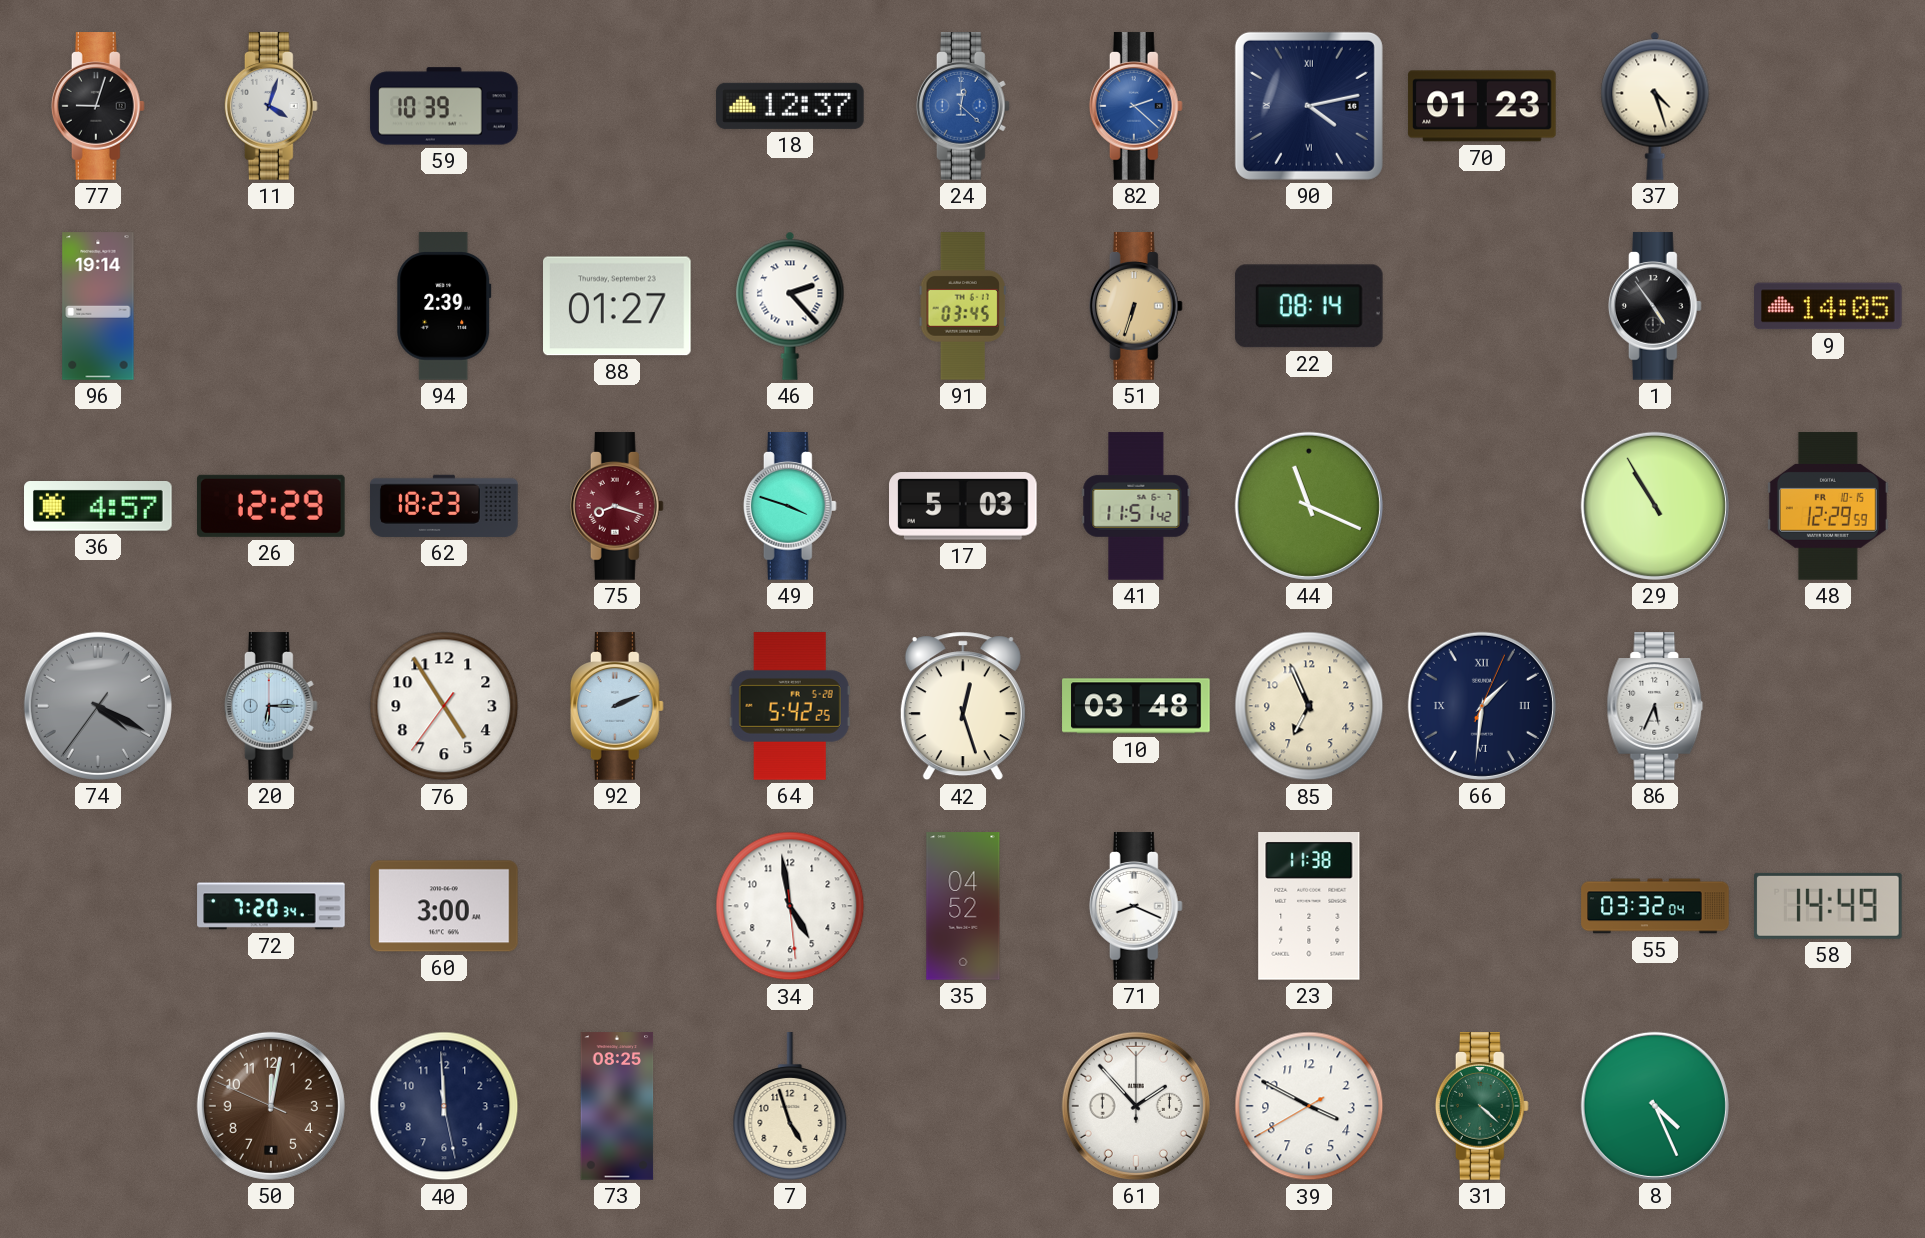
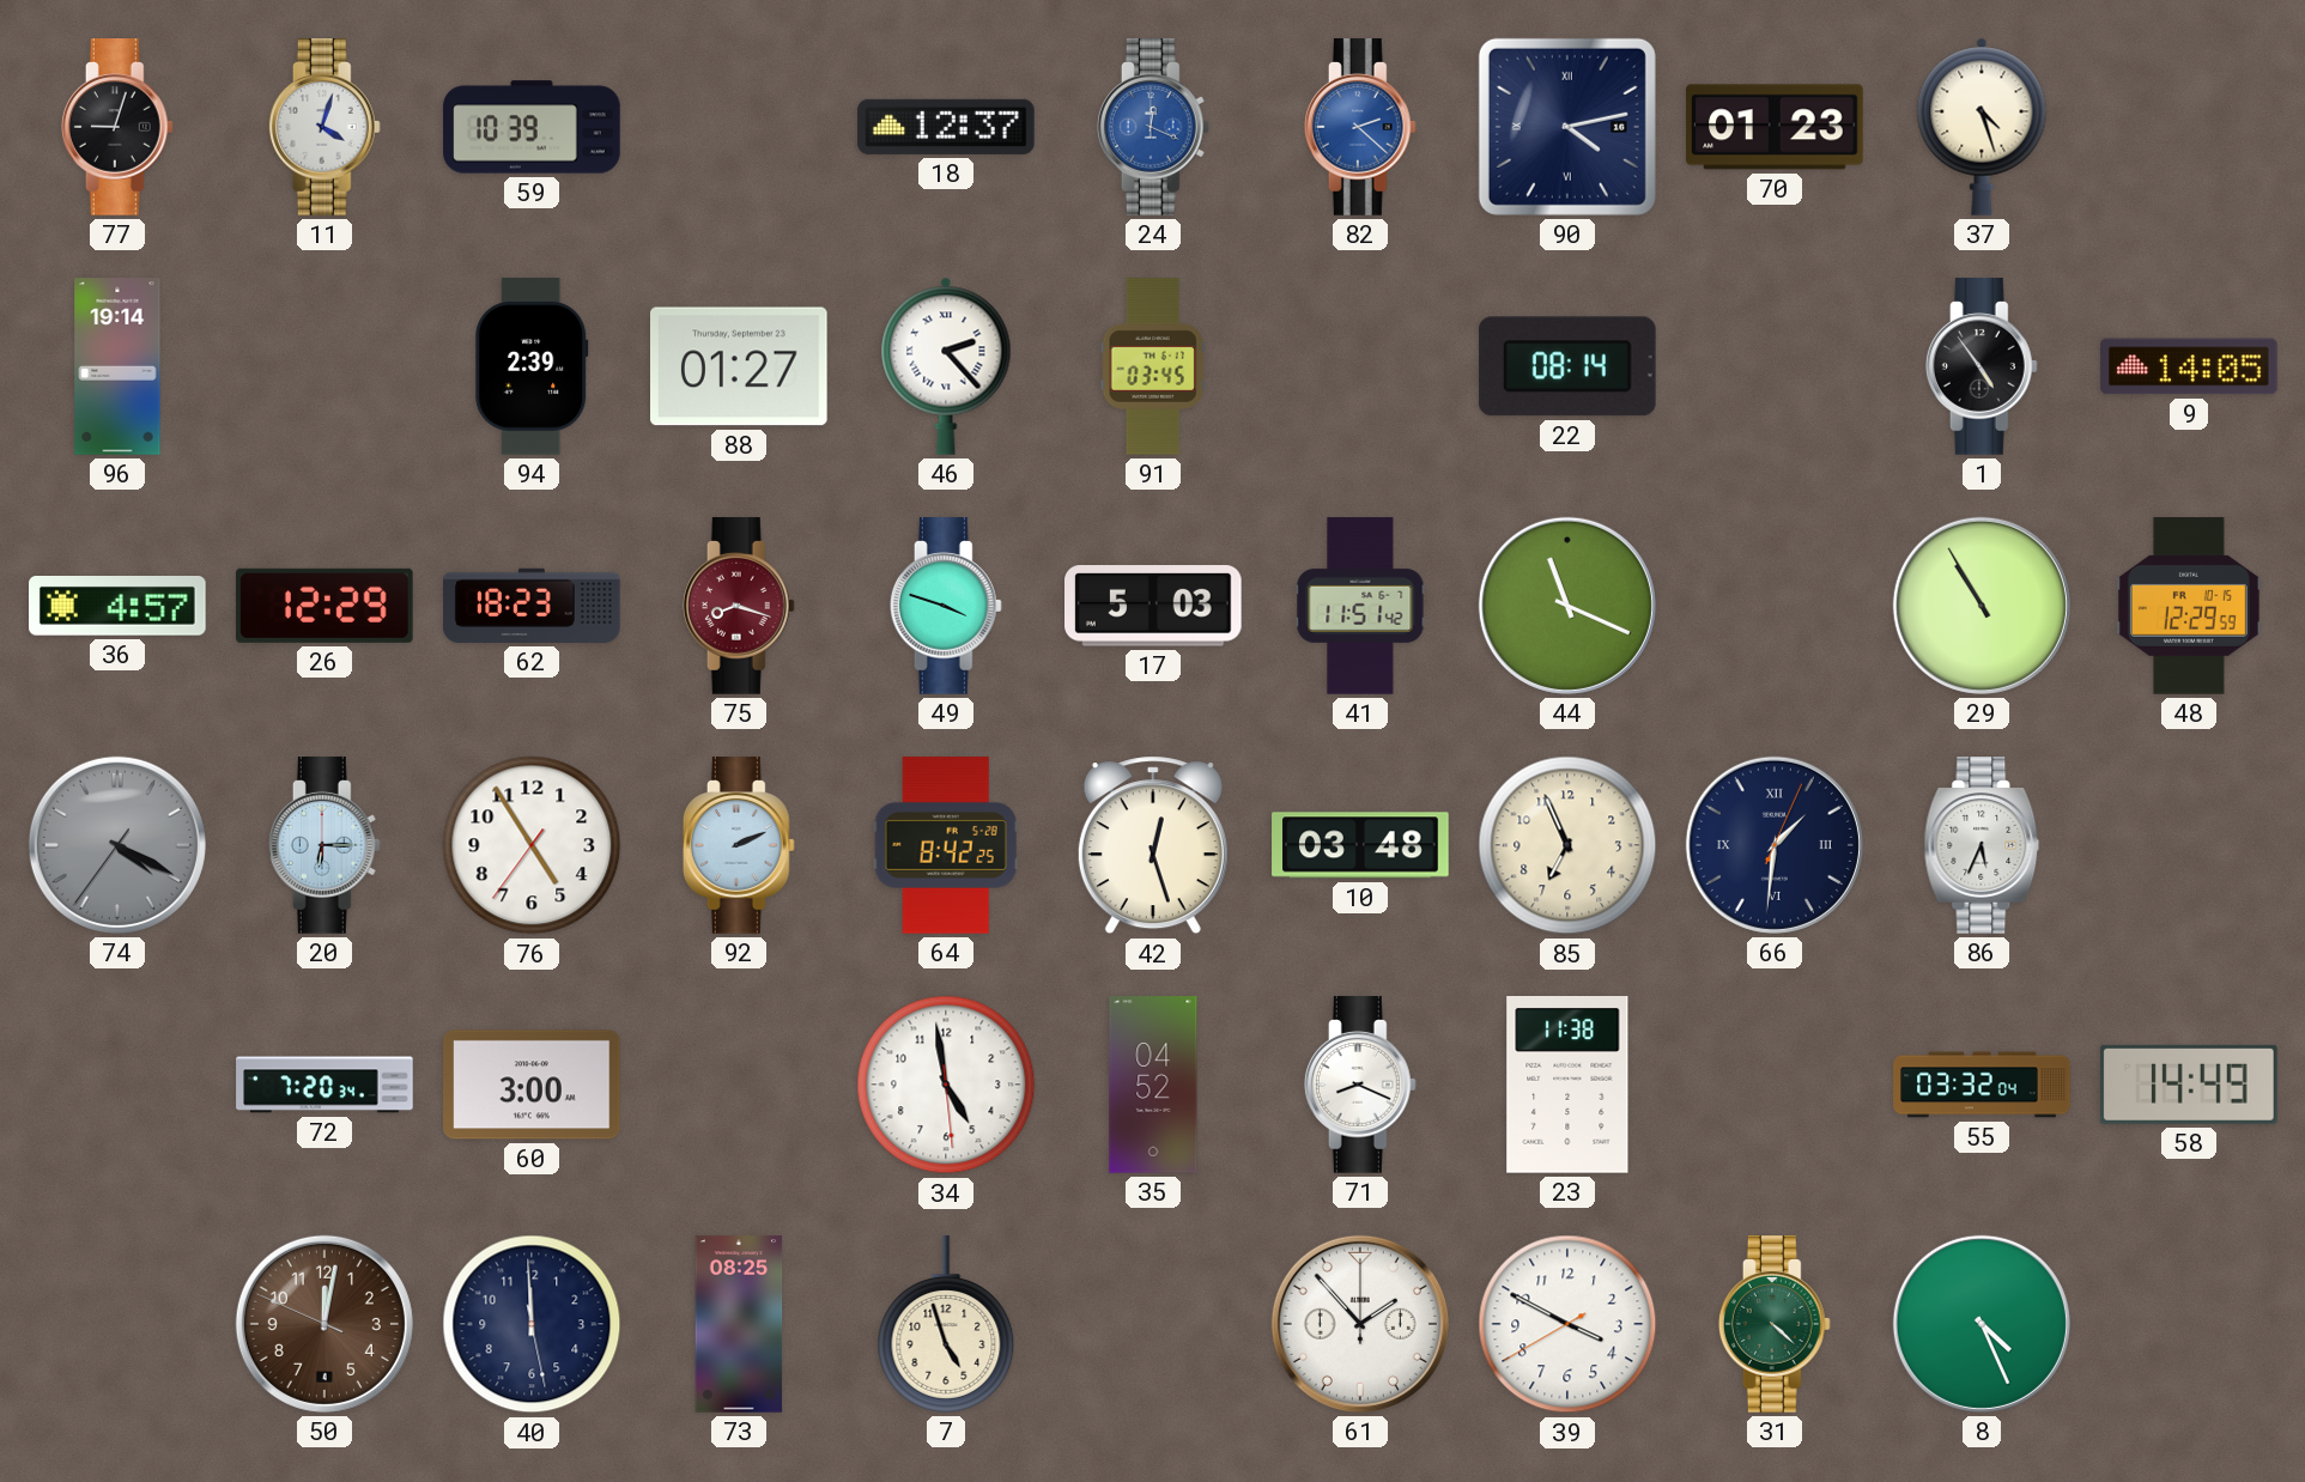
24: 12:22 -> 12:19
51: 6:33 -> none
64: 5:42 -> 8:42
